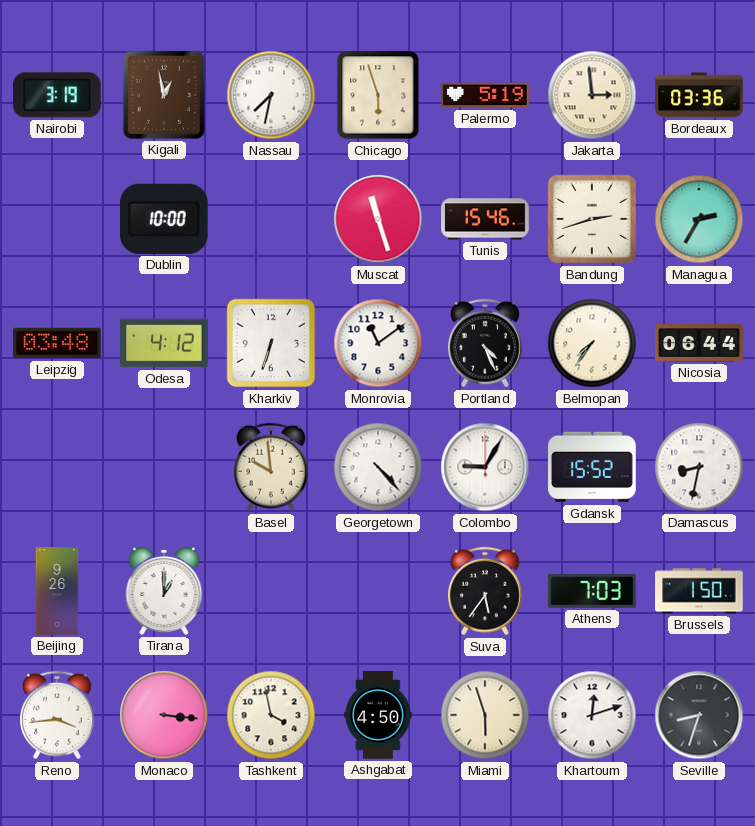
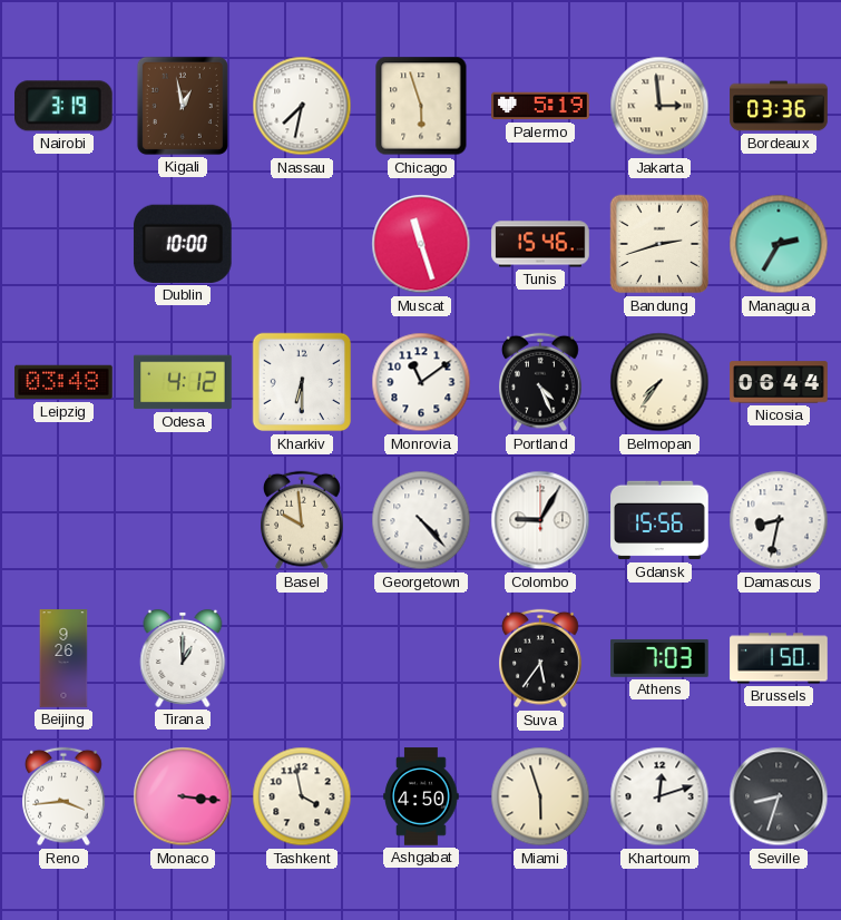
Kharkiv: 6:33 -> 6:30
Gdansk: 15:52 -> 15:56
